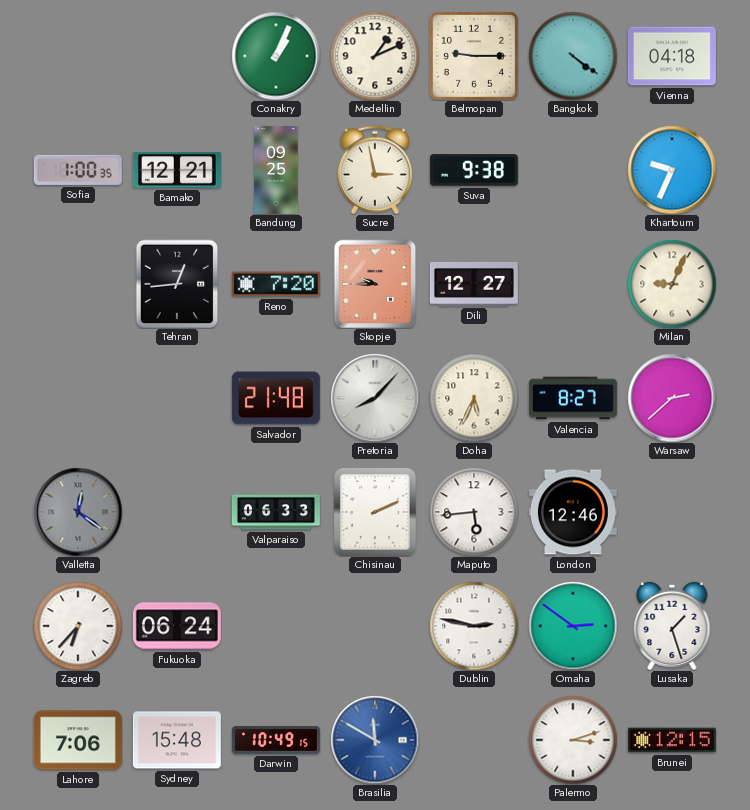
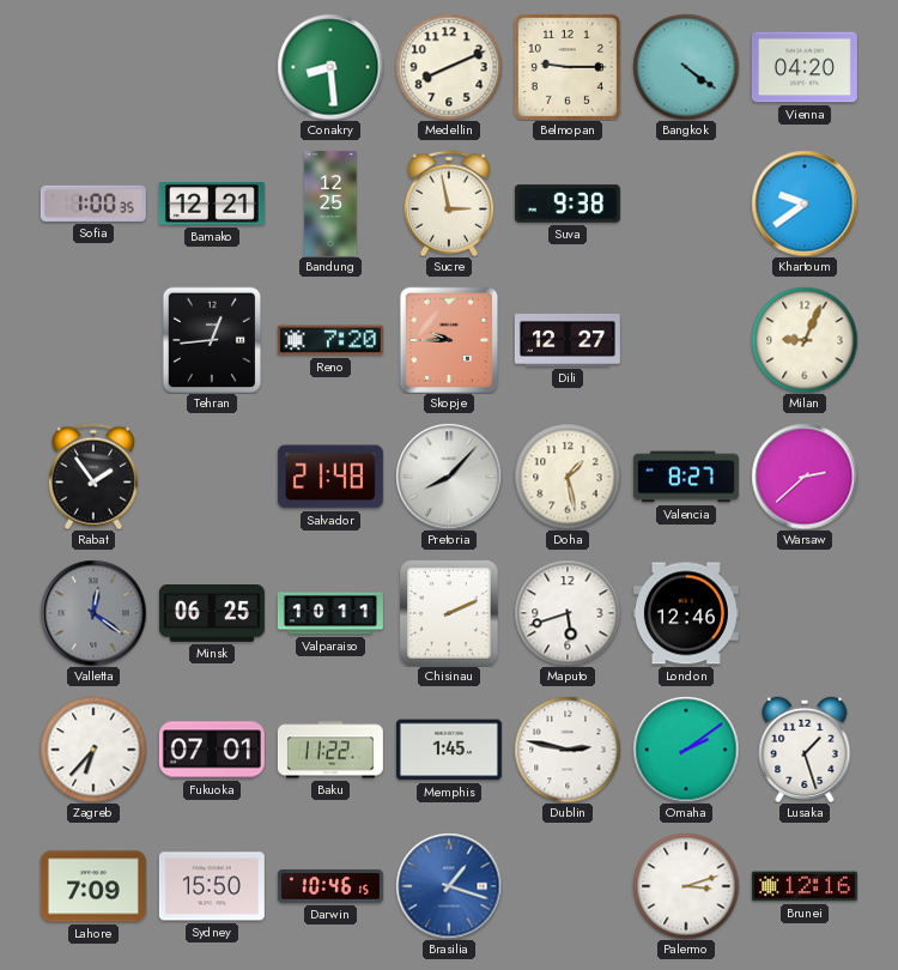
Conakry: 1:04 -> 8:29
Medellin: 1:11 -> 8:11
Vienna: 04:18 -> 04:20
Bandung: 09:25 -> 12:25
Khartoum: 9:34 -> 9:39
Rabat: none -> 1:54
Doha: 5:34 -> 1:28
Minsk: none -> 06:25
Valparaiso: 06:33 -> 10:11
Maputo: 5:44 -> 5:42
Fukuoka: 06:24 -> 07:01
Baku: none -> 11:22
Memphis: none -> 1:45
Omaha: 2:51 -> 2:09
Lahore: 7:06 -> 7:09
Sydney: 15:48 -> 15:50
Darwin: 10:49 -> 10:46
Brasilia: 11:50 -> 1:18
Brunei: 12:15 -> 12:16
